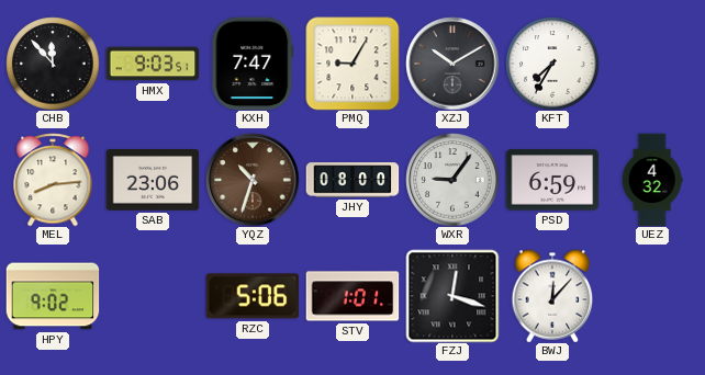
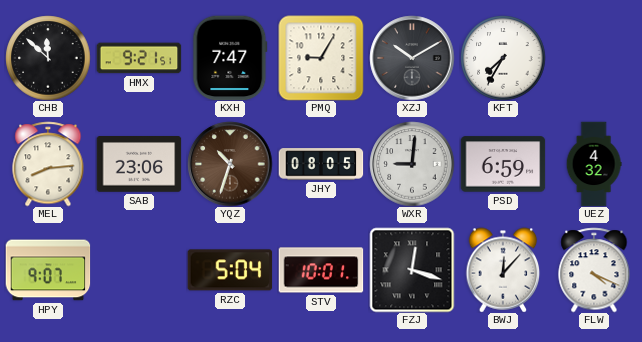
CHB: 11:53 -> 11:52
HMX: 9:03 -> 9:21
JHY: 08:00 -> 08:05
WXR: 9:06 -> 9:01
HPY: 9:02 -> 9:07
RZC: 5:06 -> 5:04
STV: 1:01 -> 10:01
FLW: none -> 4:19
